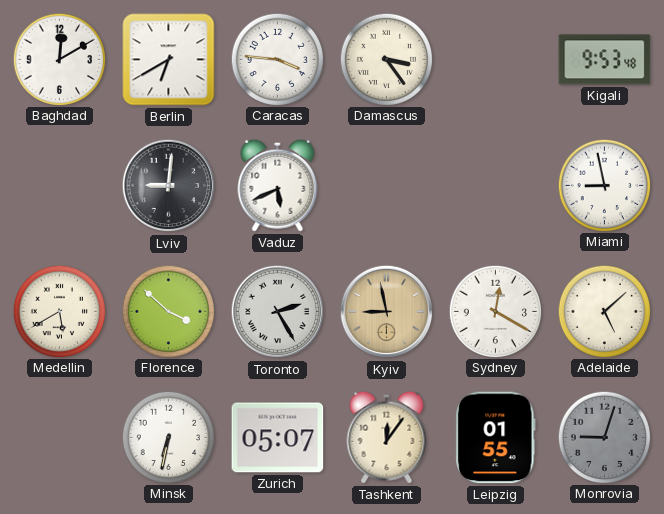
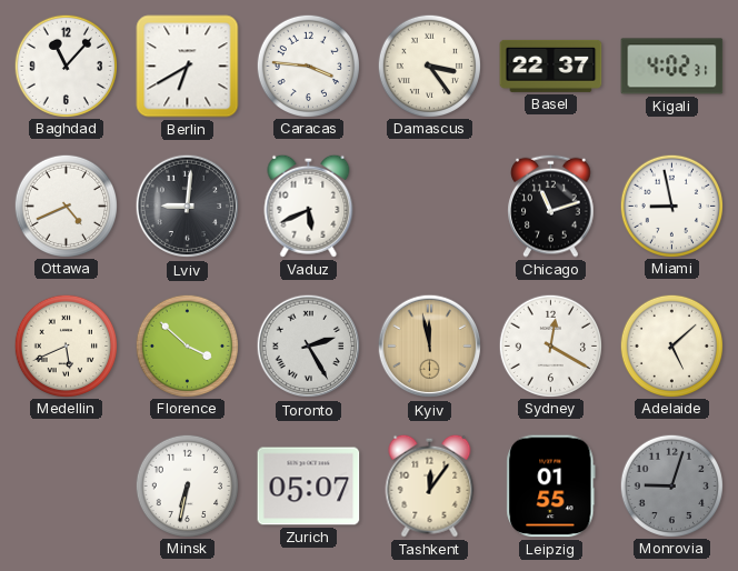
Baghdad: 12:10 -> 11:07
Basel: none -> 22:37
Kigali: 9:53 -> 4:02
Ottawa: none -> 4:41
Chicago: none -> 11:12
Medellin: 5:40 -> 5:41
Kyiv: 8:58 -> 11:58
